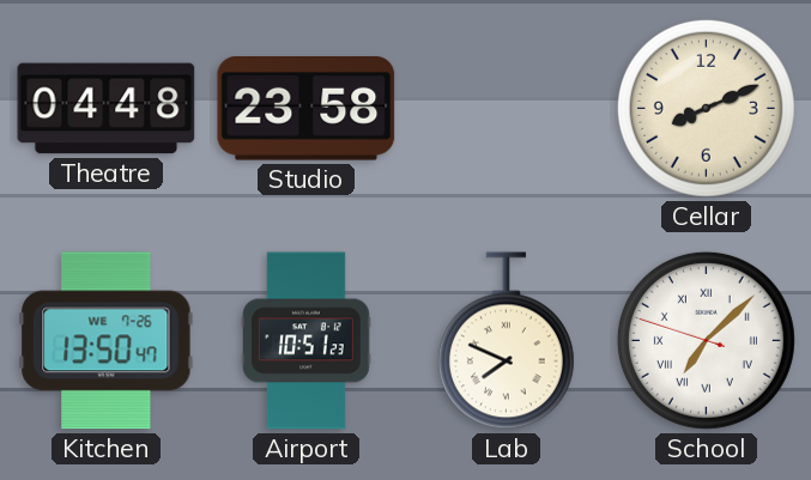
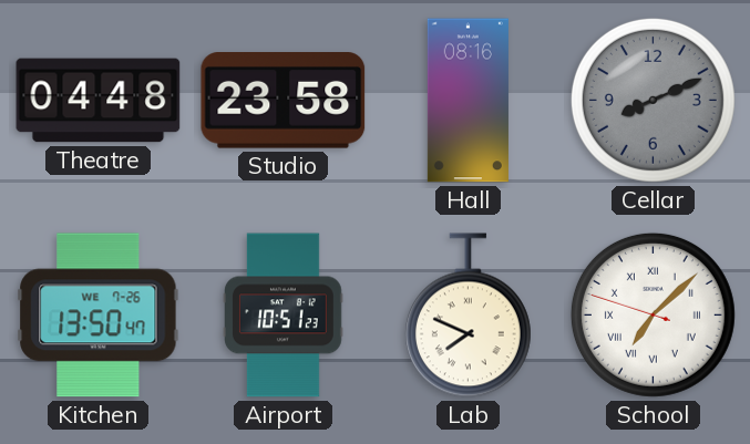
Hall: none -> 08:16
Cellar dial: cream -> grey
